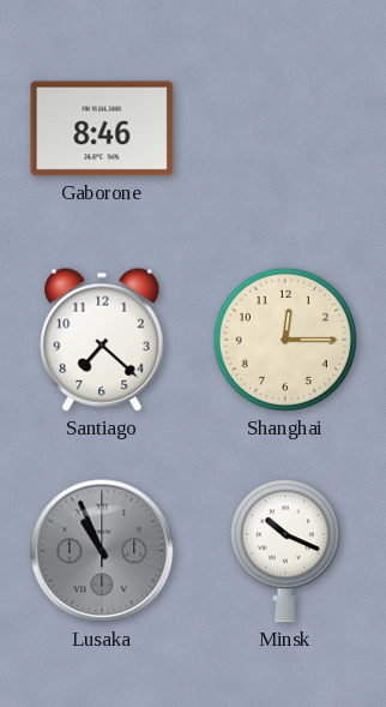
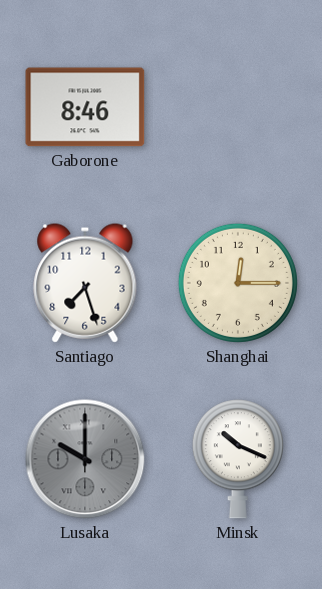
Santiago: 7:22 -> 7:27
Lusaka: 10:56 -> 10:00
